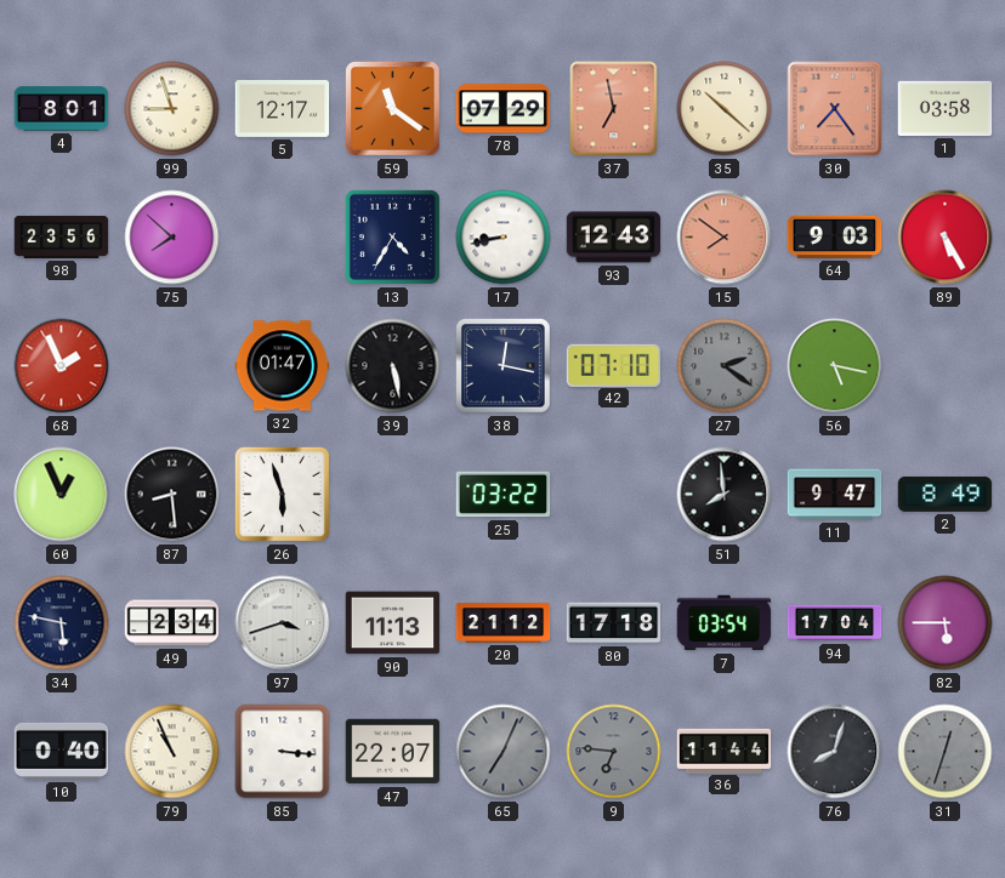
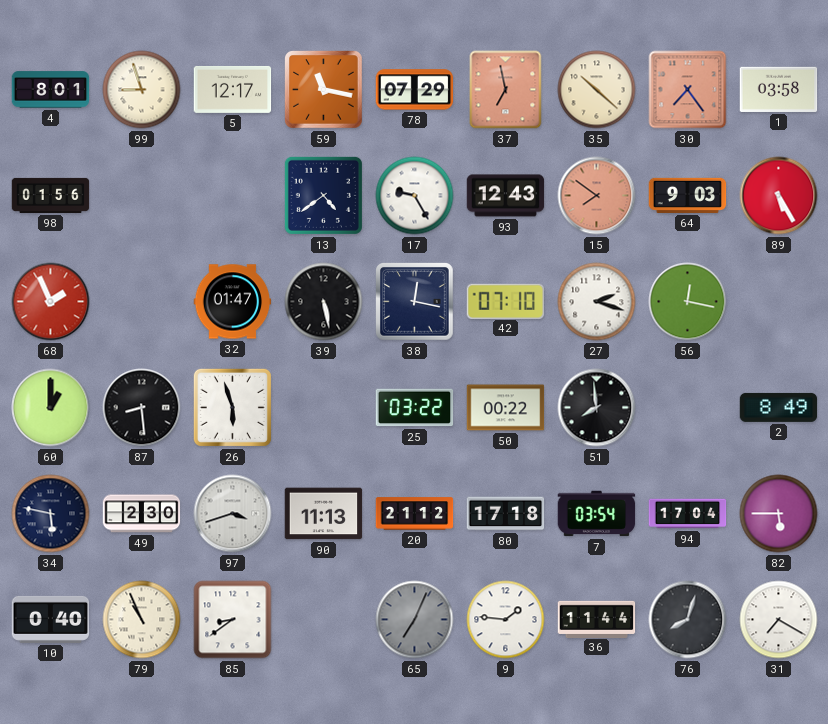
59: 11:21 -> 11:17
98: 23:56 -> 01:56
75: 7:52 -> none
13: 4:35 -> 4:39
17: 8:43 -> 9:25
27: 2:21 -> 2:18
27 dial: grey -> white
56: 5:17 -> 12:17
60: 12:56 -> 1:00
50: none -> 00:22
11: 9:47 -> none
49: 2:34 -> 2:30
85: 3:16 -> 8:39
47: 22:07 -> none
9: 6:46 -> 1:46
9 dial: grey -> white
31: 12:33 -> 7:20
31 dial: grey -> white
